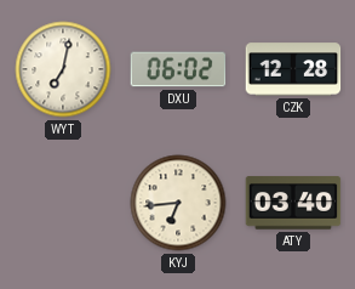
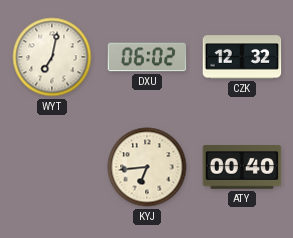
CZK: 12:28 -> 12:32
ATY: 03:40 -> 00:40
